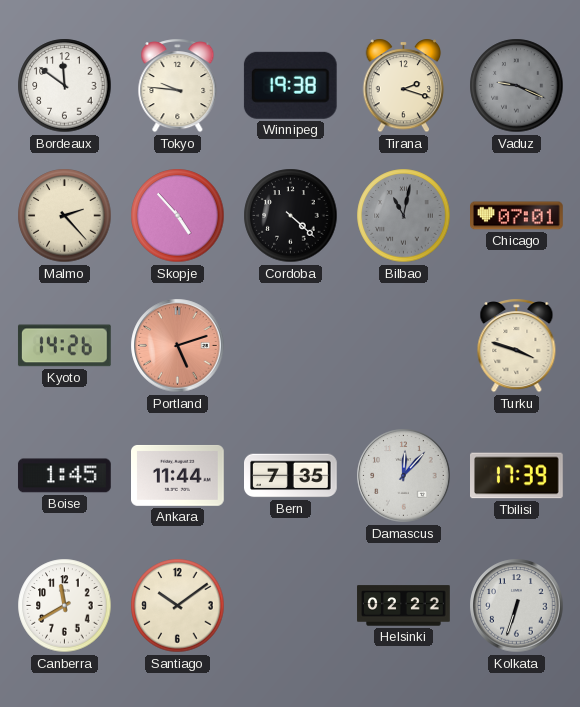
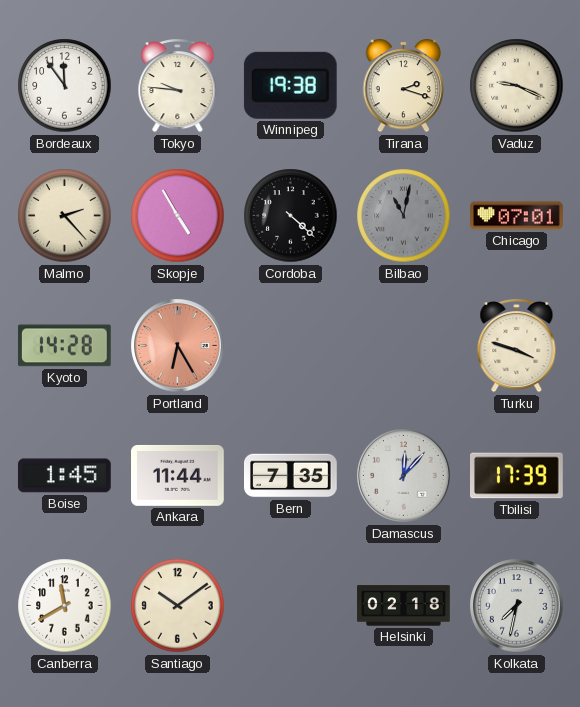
Bordeaux: 11:51 -> 11:54
Vaduz dial: grey -> cream
Skopje: 4:53 -> 4:55
Kyoto: 14:26 -> 14:28
Portland: 5:12 -> 6:25
Helsinki: 02:22 -> 02:18
Kolkata: 6:33 -> 7:32
